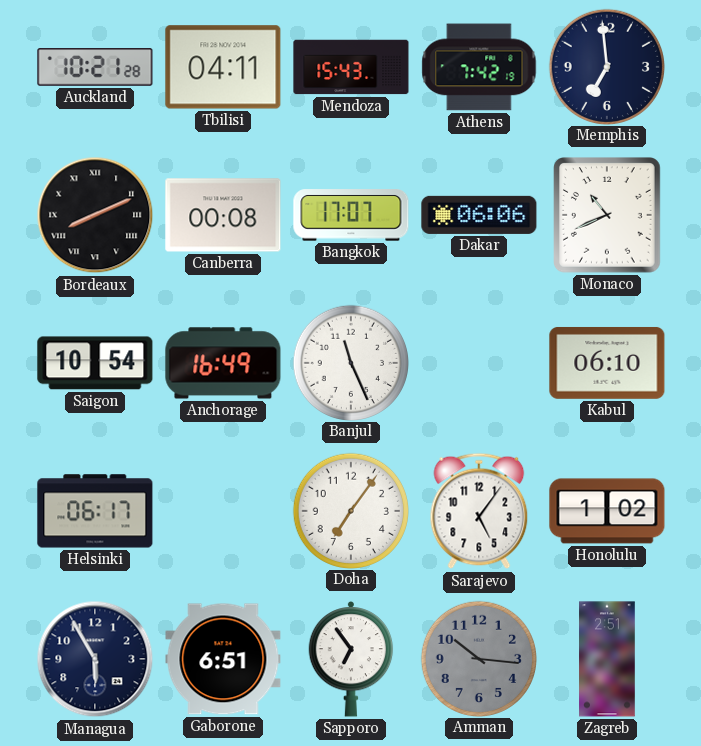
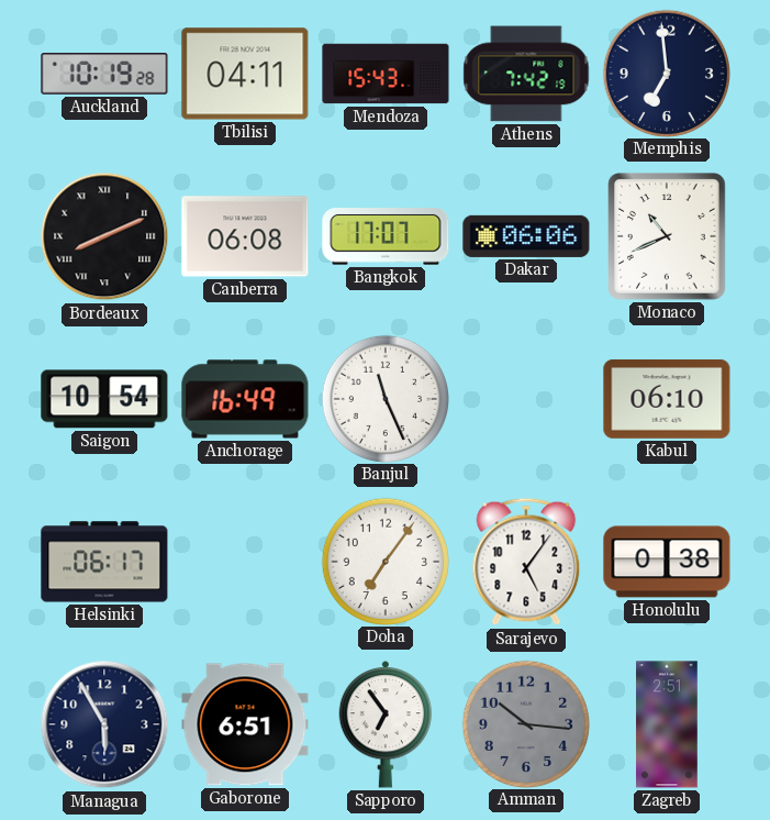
Auckland: 10:21 -> 10:19
Canberra: 00:08 -> 06:08
Honolulu: 1:02 -> 0:38
